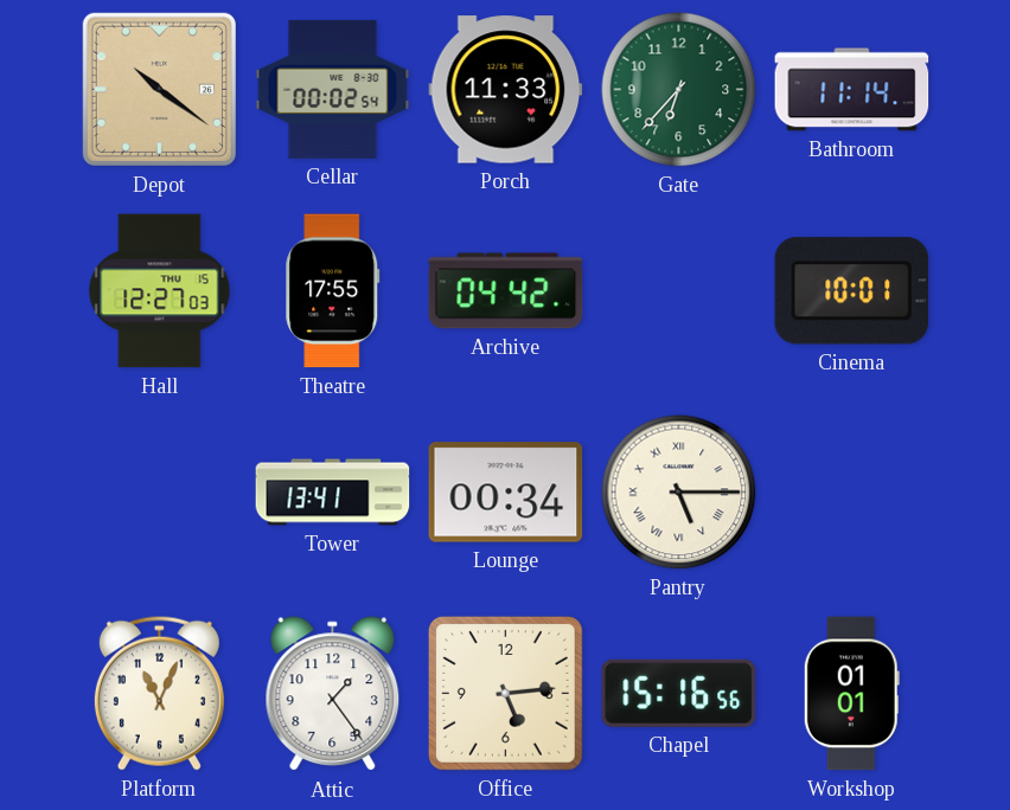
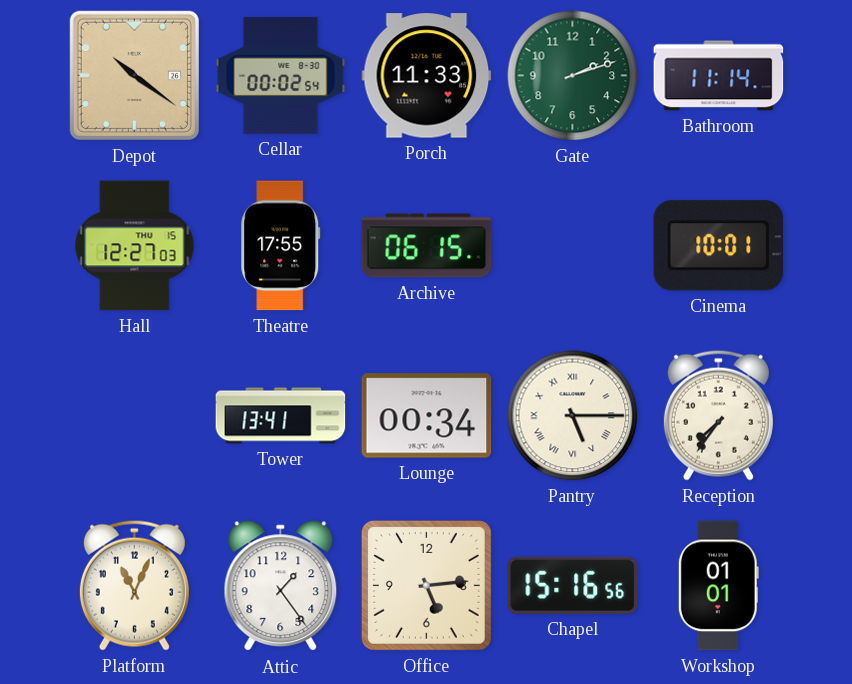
Gate: 6:37 -> 2:12
Archive: 04:42 -> 06:15
Reception: none -> 7:36
